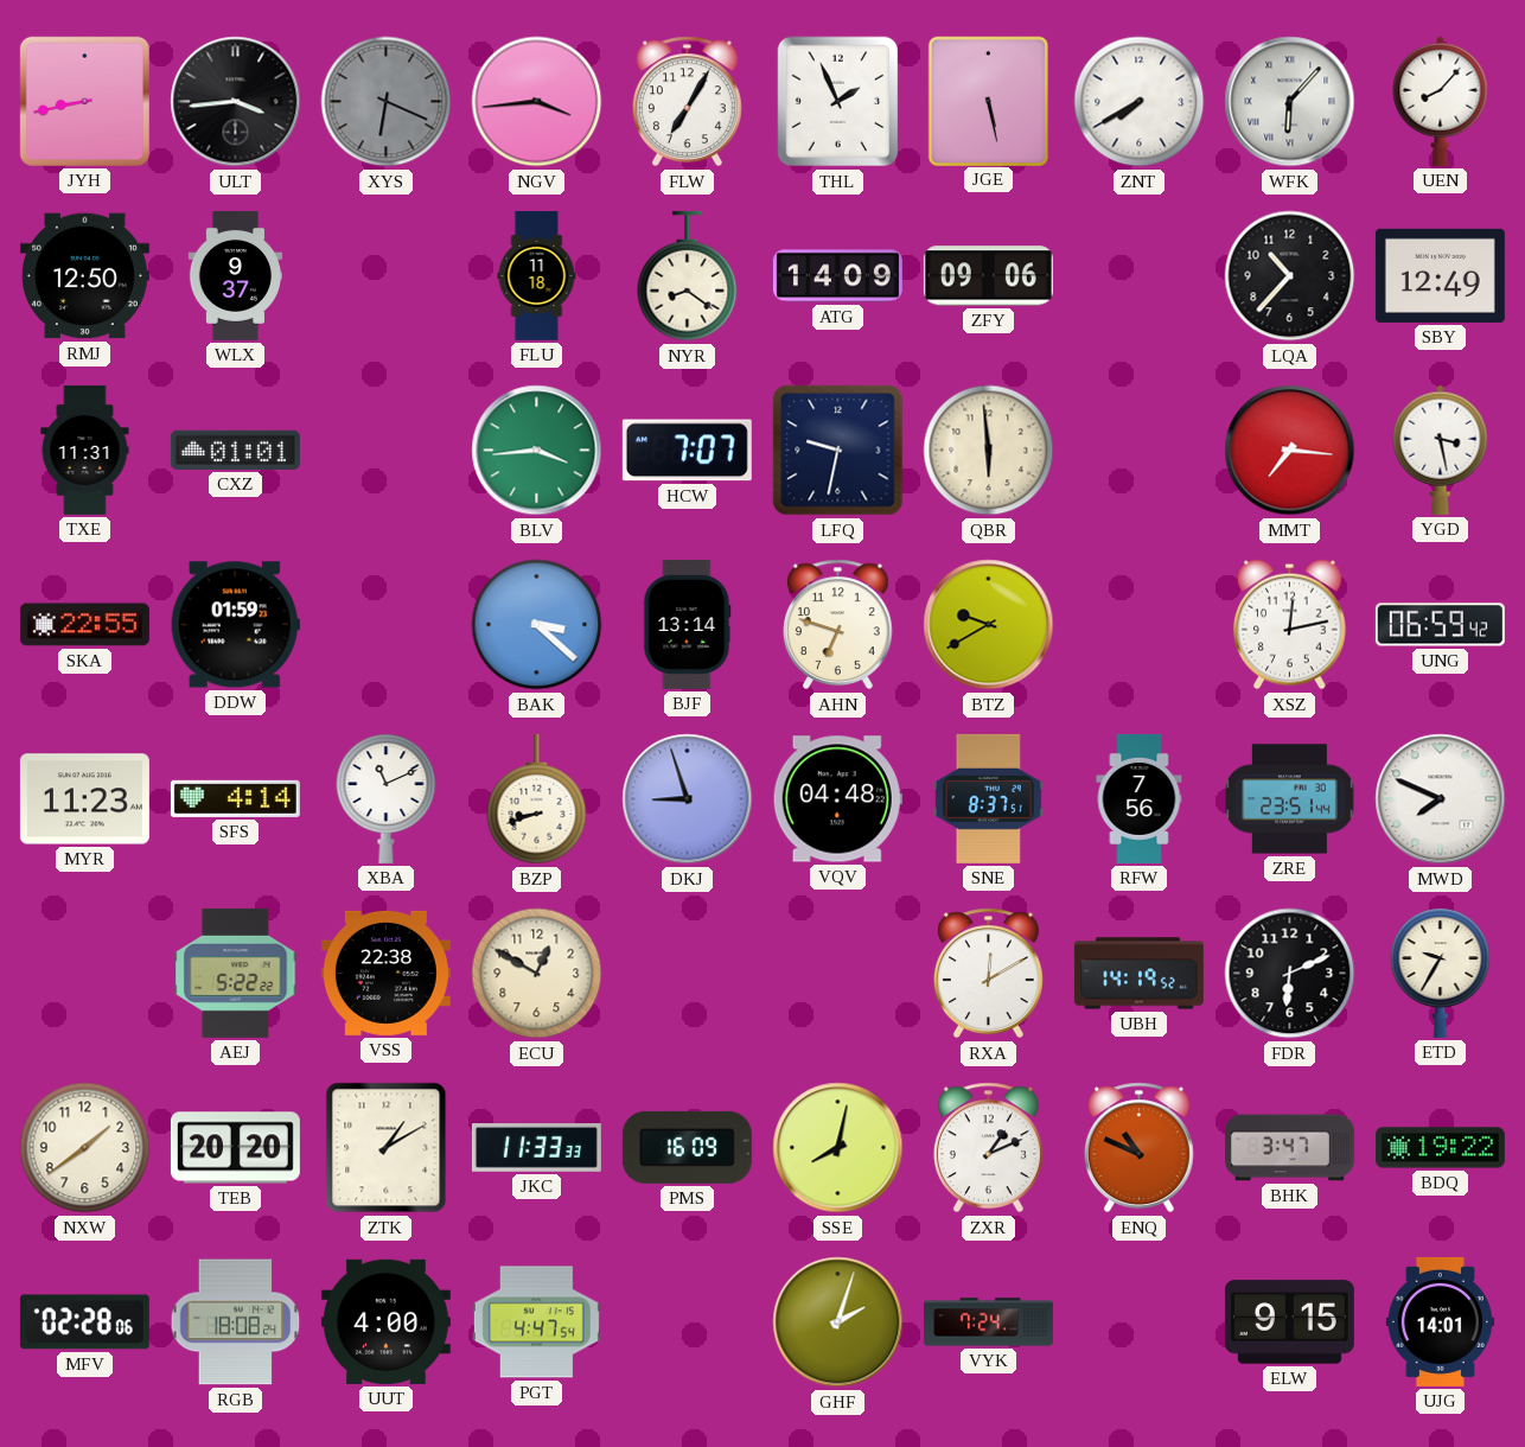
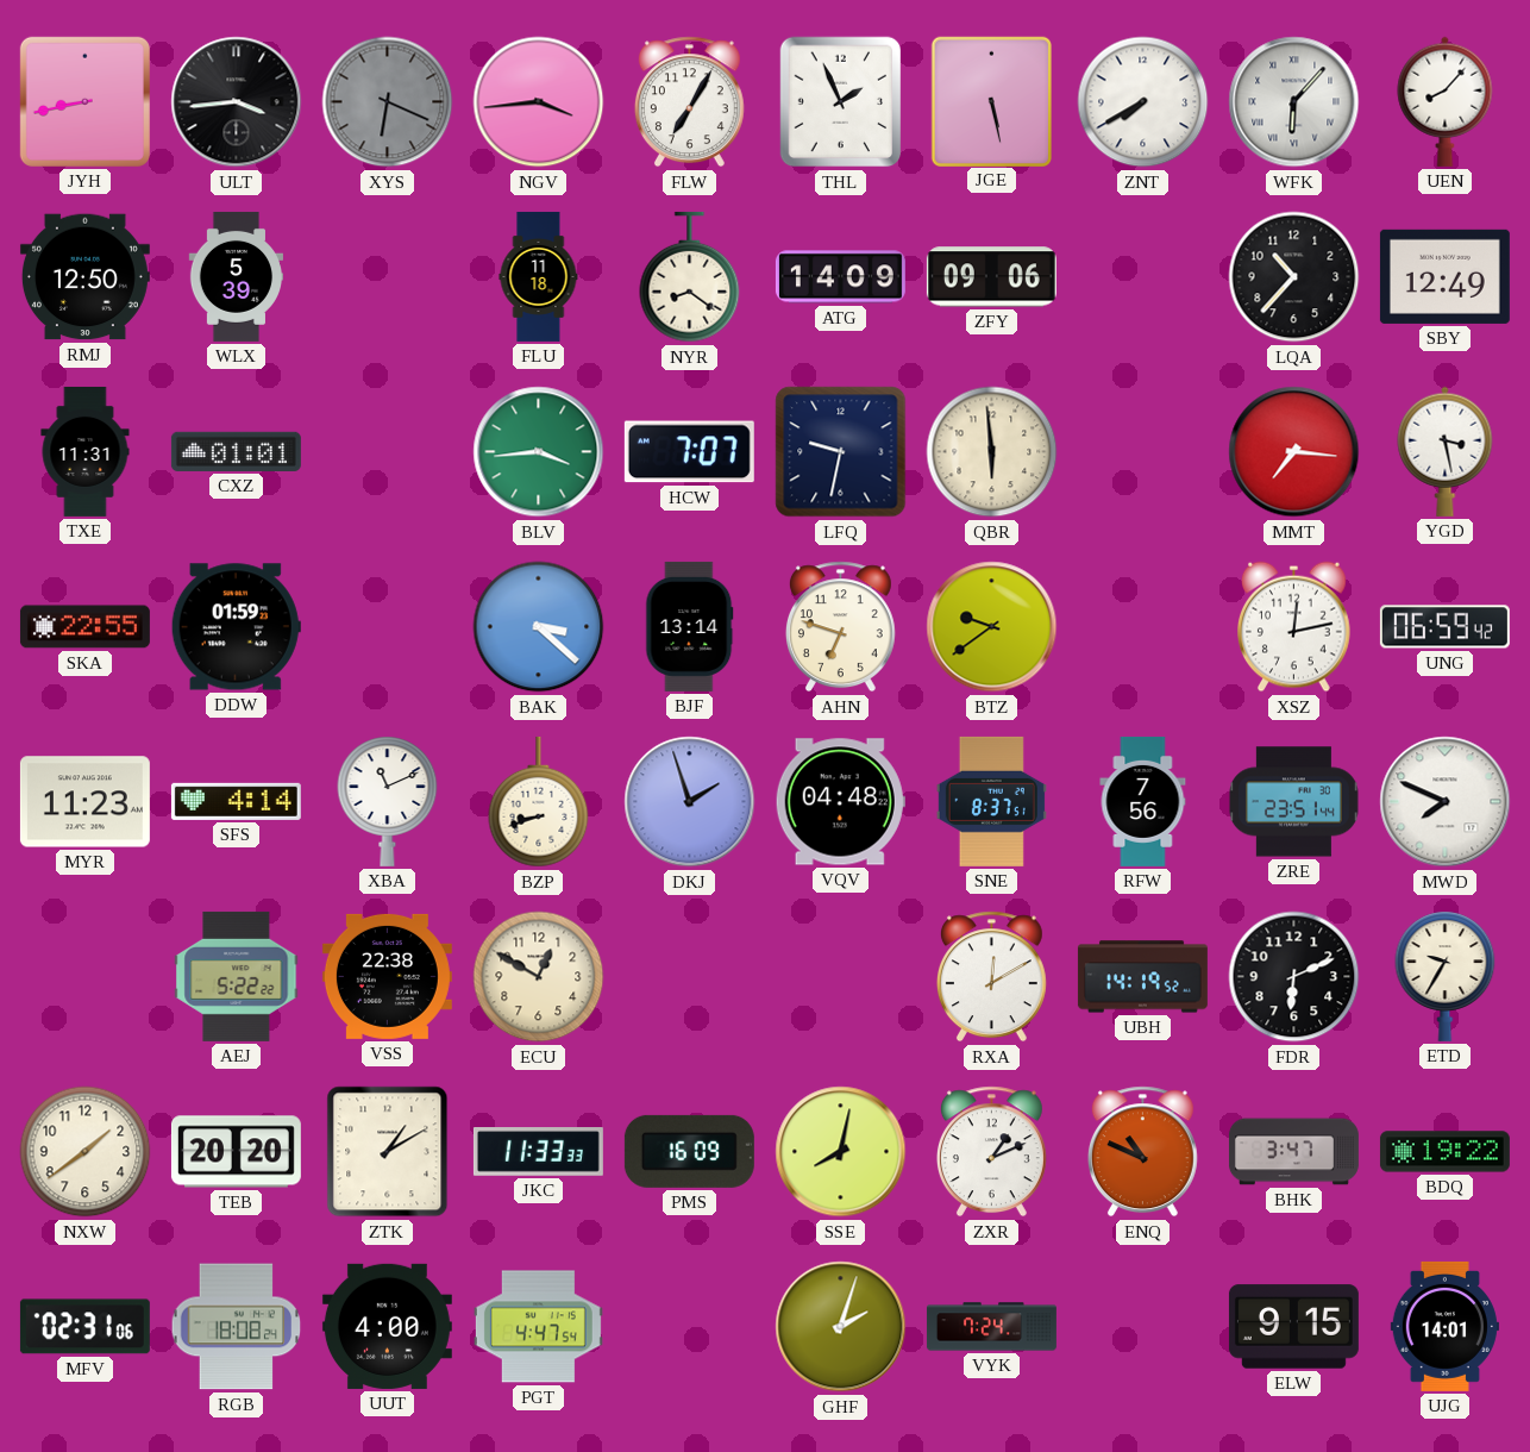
WLX: 9:37 -> 5:39
BTZ: 9:40 -> 9:39
DKJ: 8:57 -> 1:57
MFV: 02:28 -> 02:31
